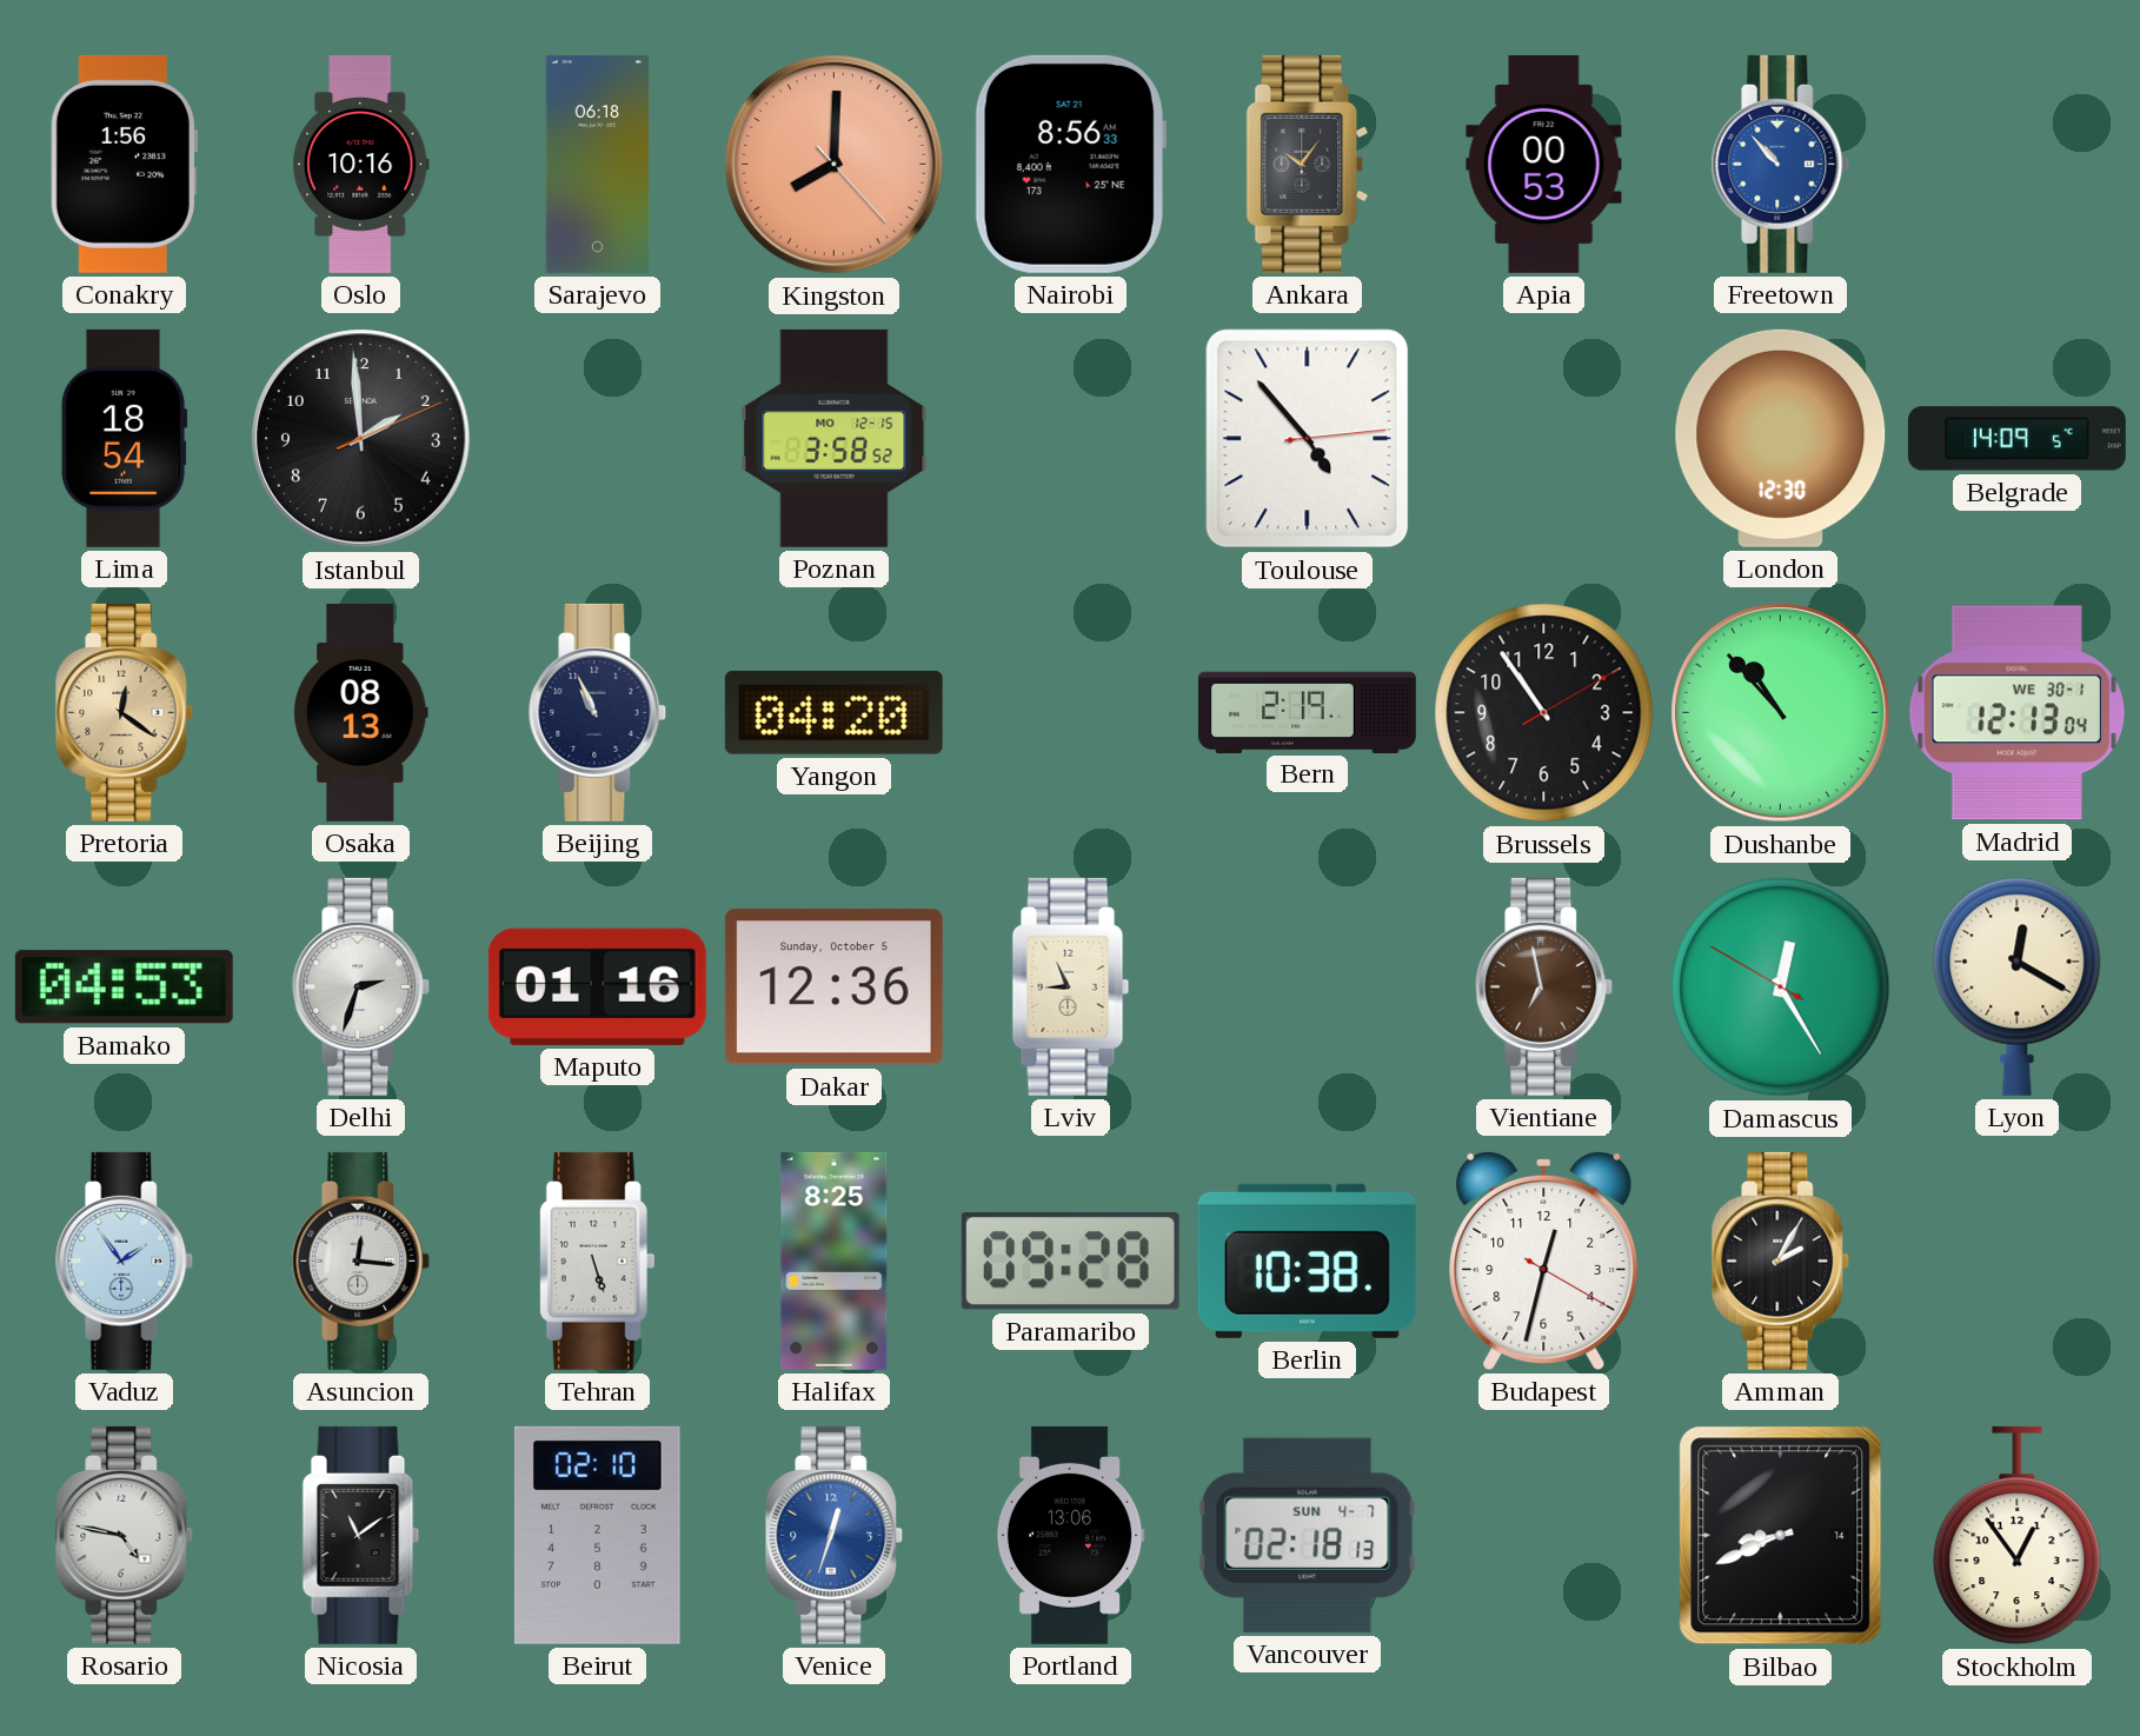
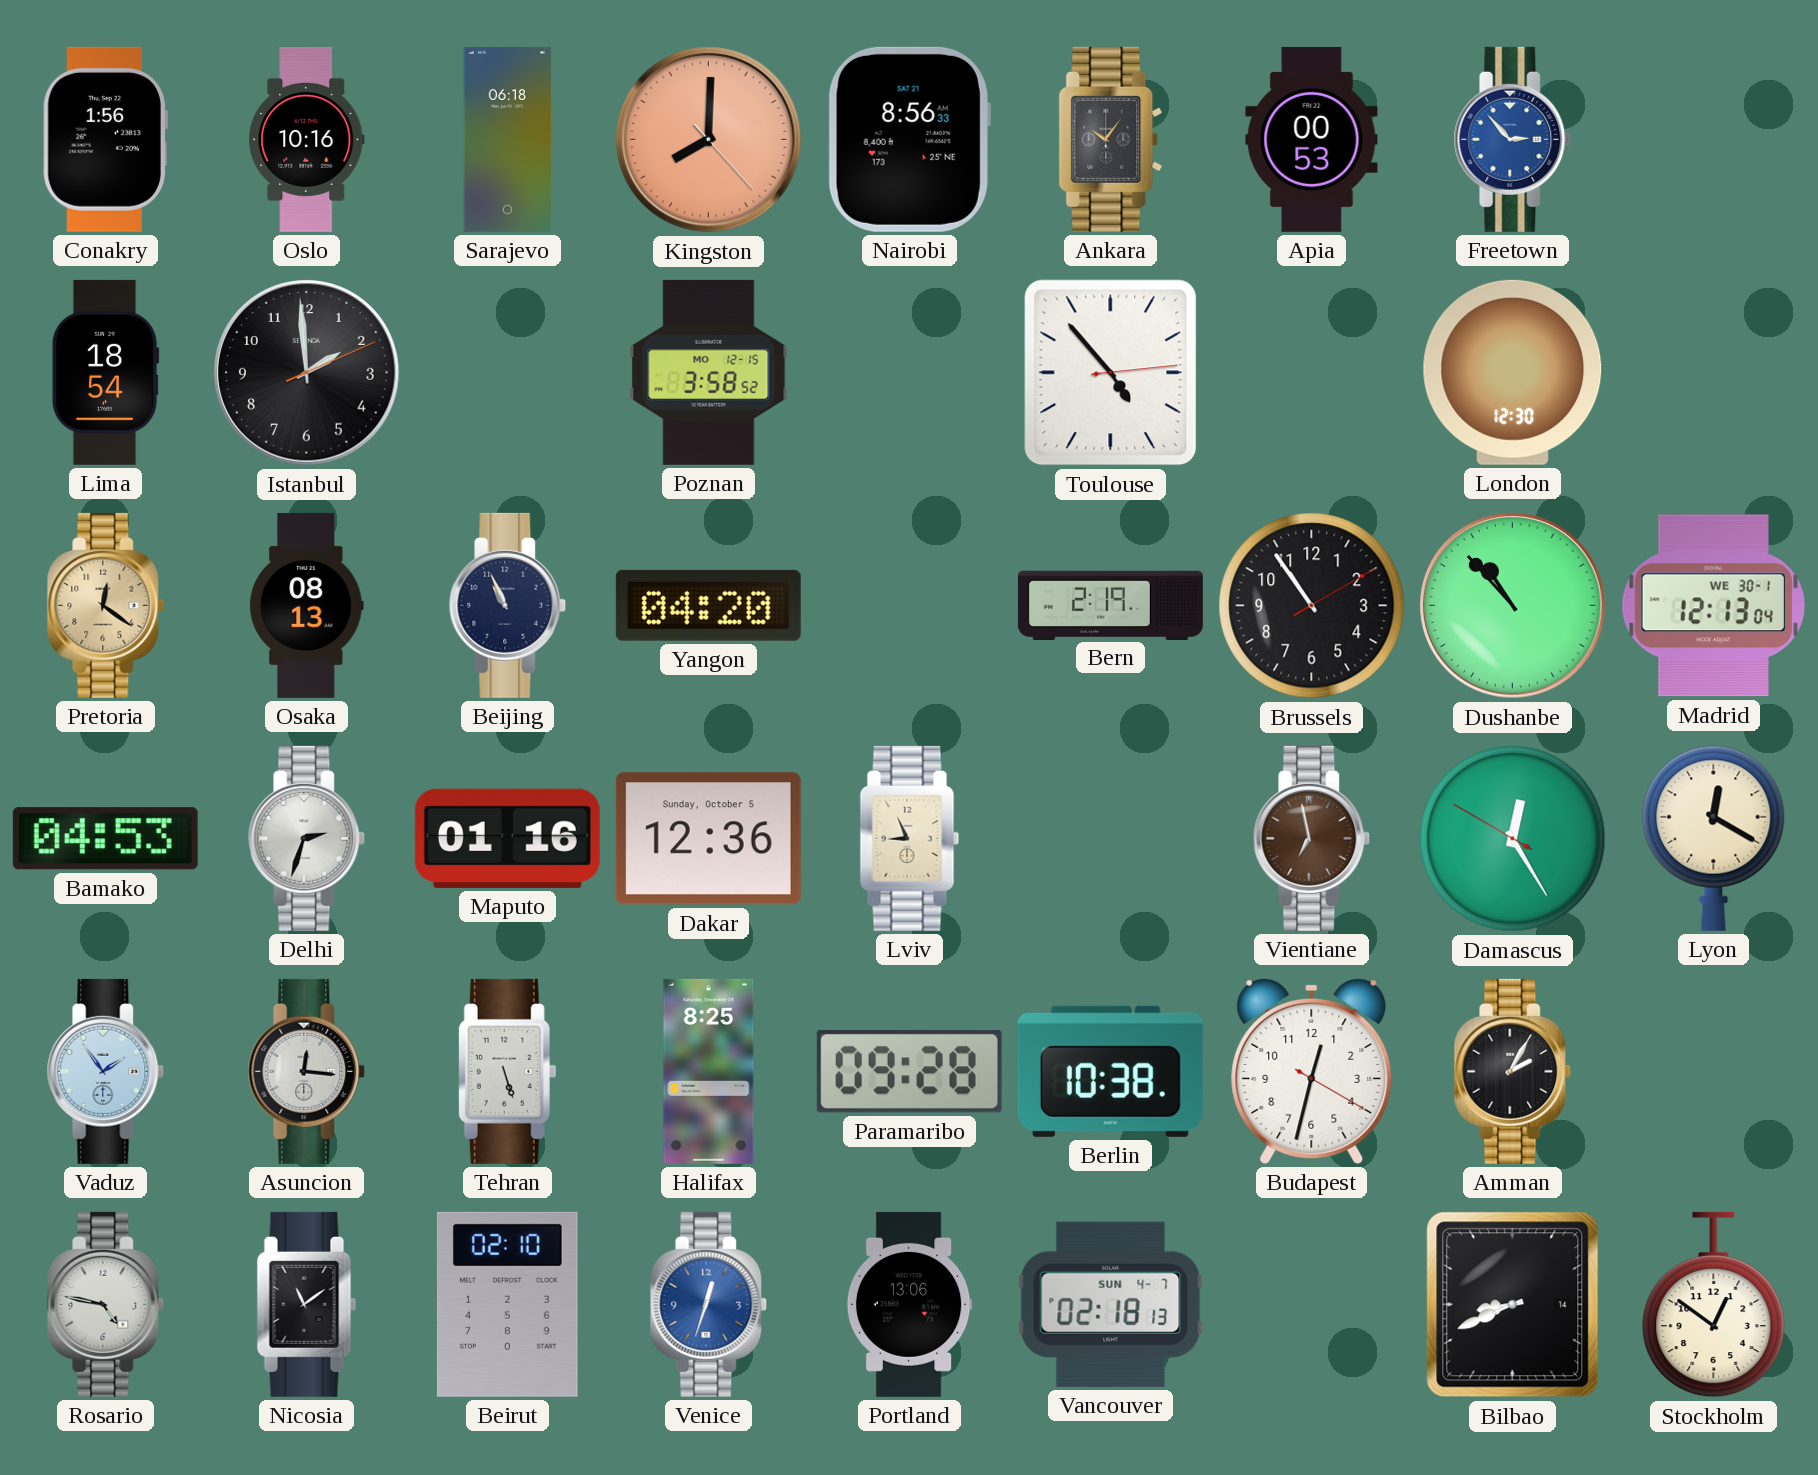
Freetown: 10:53 -> 2:53
Belgrade: 14:09 -> none
Stockholm: 12:54 -> 12:51
